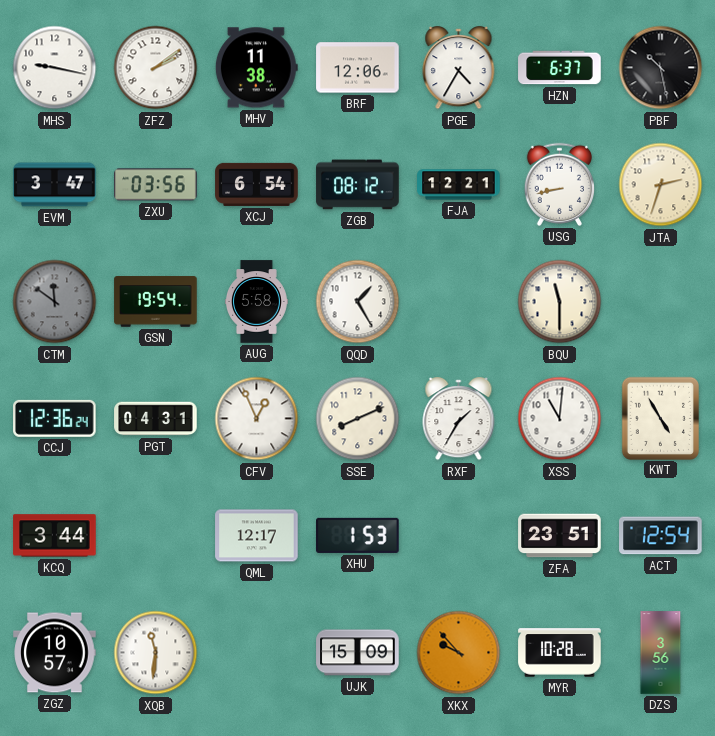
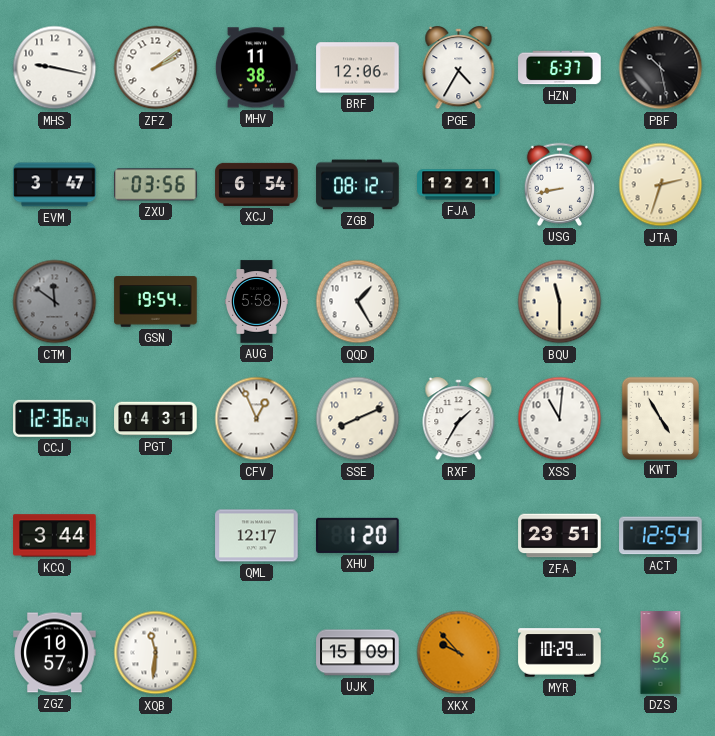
XHU: 1:53 -> 1:20
MYR: 10:28 -> 10:29
